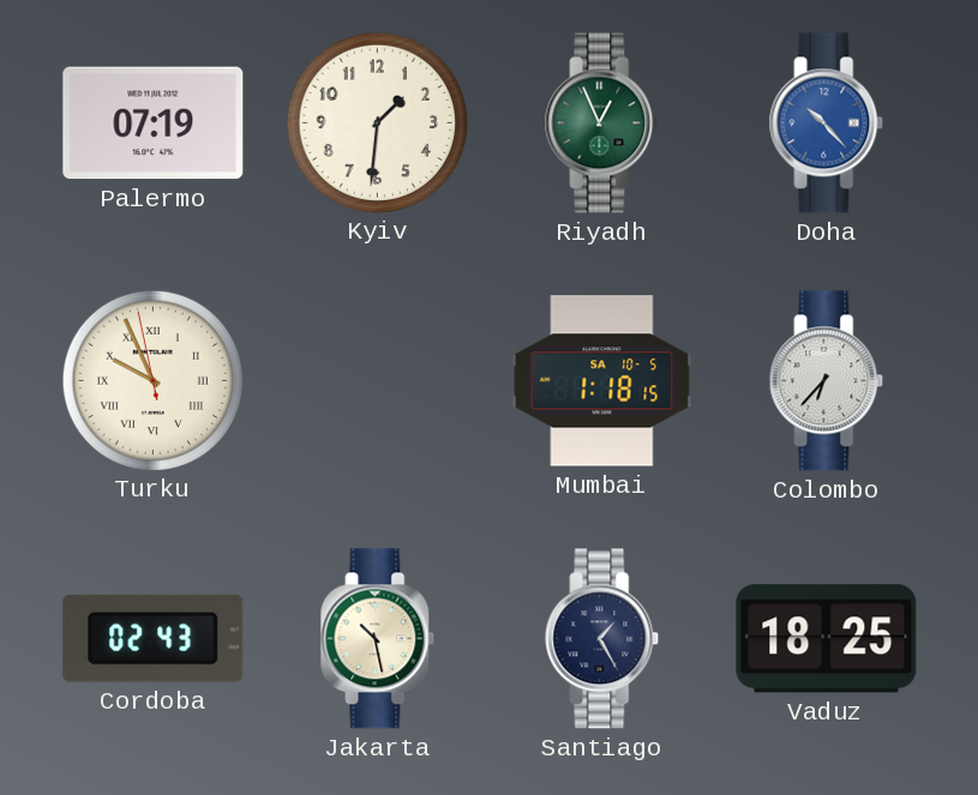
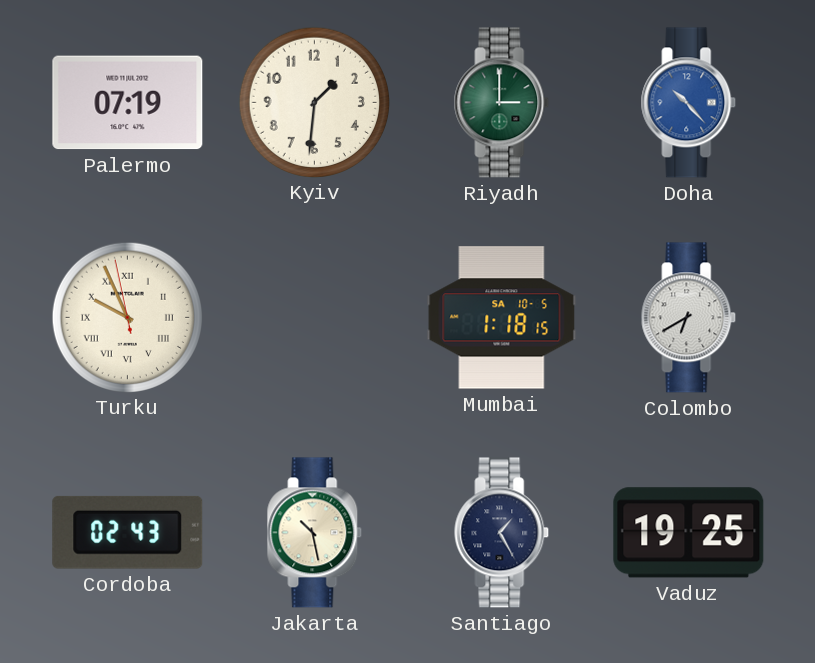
Riyadh: 12:56 -> 3:00
Colombo: 6:37 -> 6:40
Vaduz: 18:25 -> 19:25
